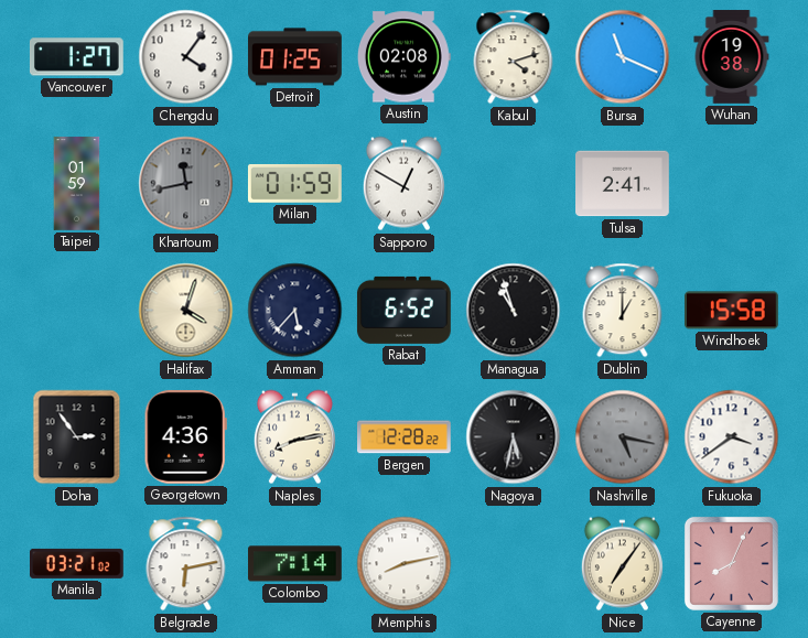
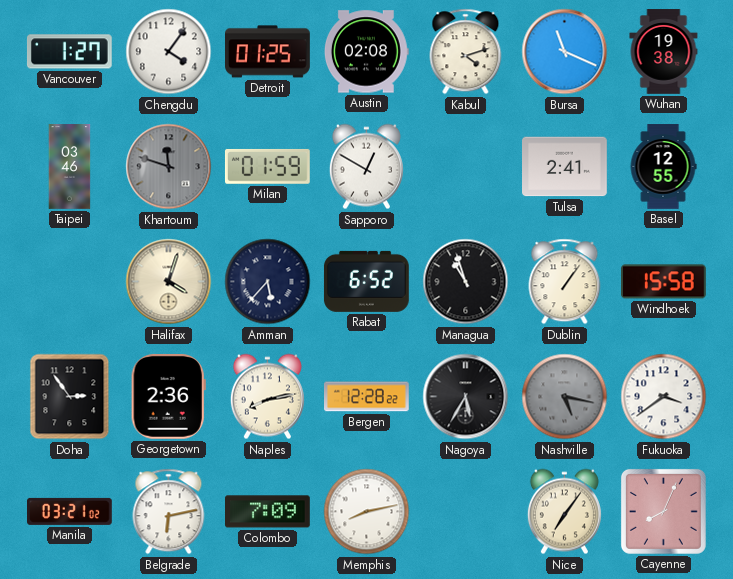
Taipei: 01:59 -> 03:46
Khartoum: 11:43 -> 11:48
Basel: none -> 12:55
Dublin: 1:00 -> 1:06
Georgetown: 4:36 -> 2:36
Nagoya: 5:32 -> 5:35
Colombo: 7:14 -> 7:09
